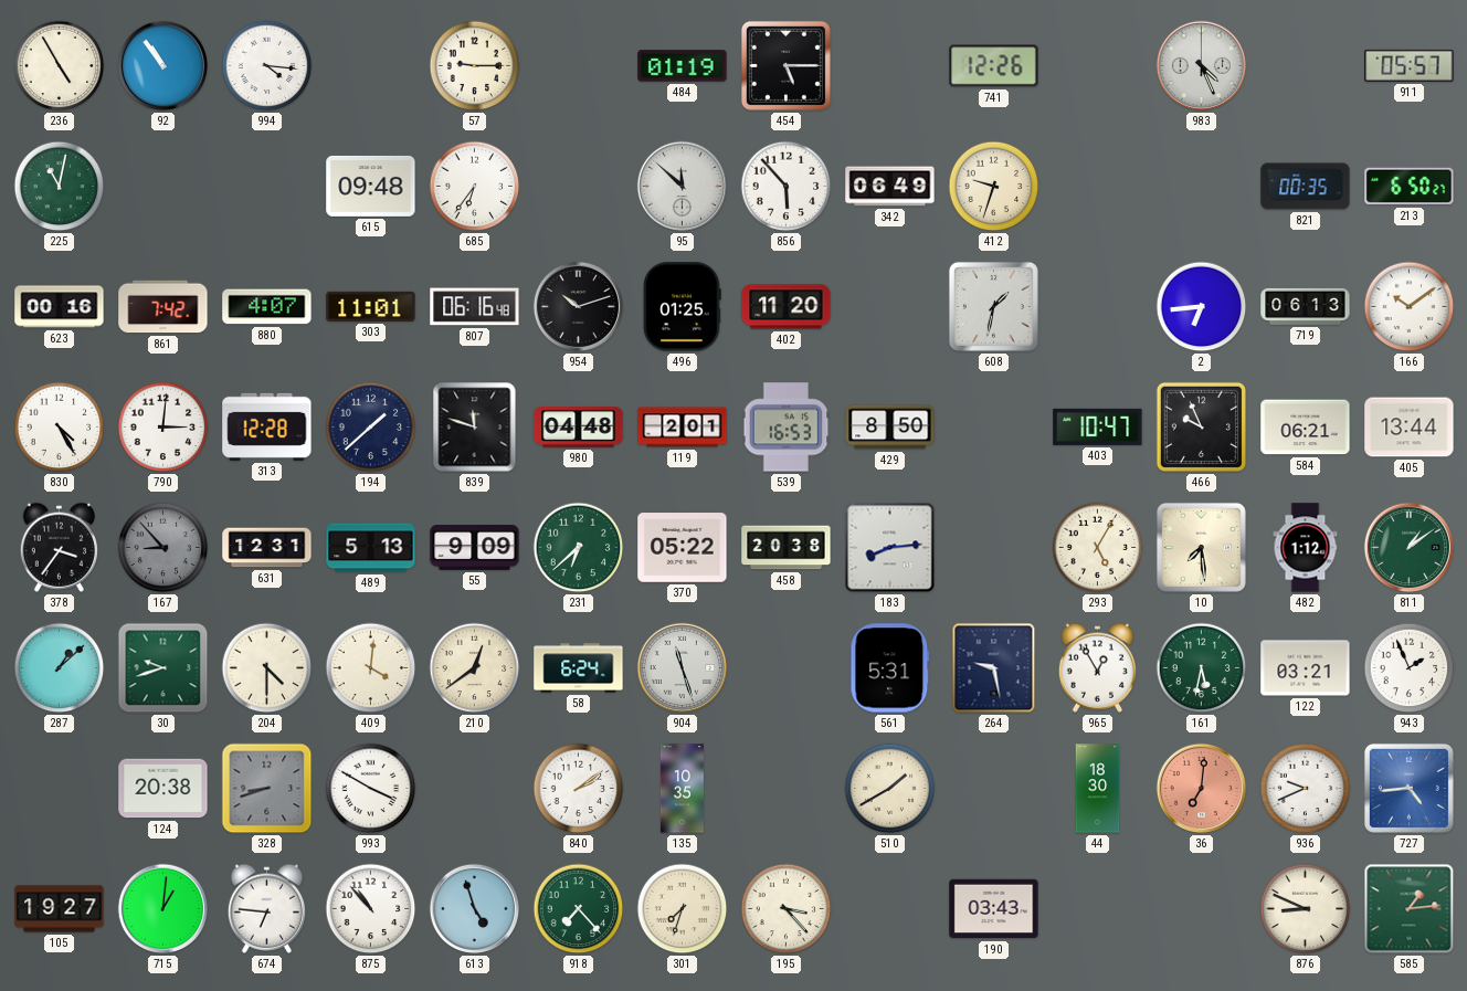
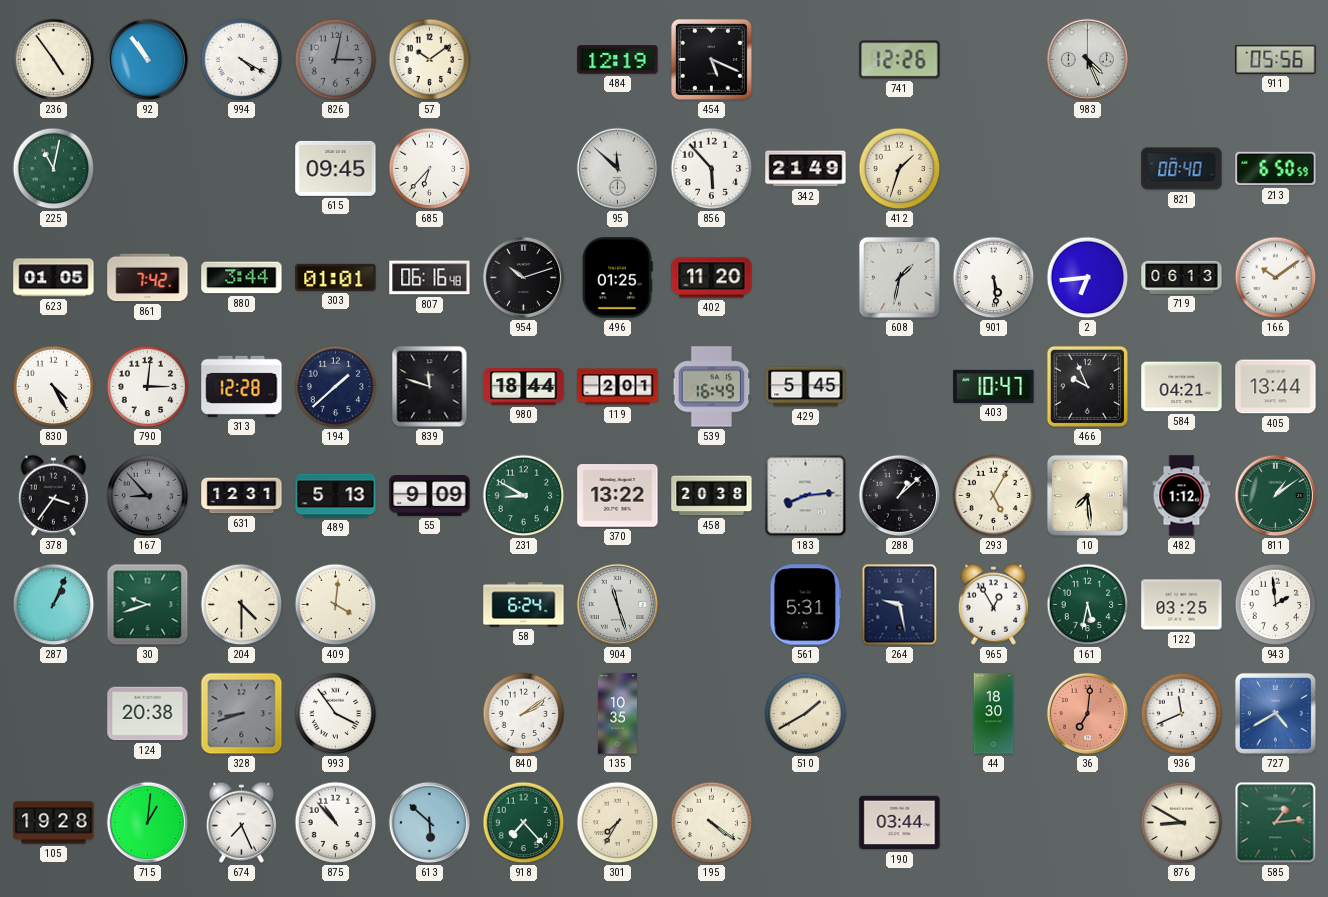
236: 4:55 -> 4:54
994: 4:16 -> 4:20
826: none -> 3:02
57: 9:15 -> 10:09
484: 01:19 -> 12:19
454: 5:15 -> 5:19
911: 05:57 -> 05:56
615: 09:48 -> 09:45
685: 6:36 -> 6:37
342: 06:49 -> 21:49
412: 9:33 -> 1:33
821: 00:35 -> 00:40
213: 6:50:27 -> 6:50:59
623: 00:16 -> 01:05
880: 4:07 -> 3:44
303: 11:01 -> 01:01
901: none -> 5:29
980: 04:48 -> 18:44
539: 16:53 -> 16:49
429: 8:50 -> 5:45
584: 06:21 -> 04:21
231: 6:38 -> 8:50
370: 05:22 -> 13:22
288: none -> 1:08
287: 1:08 -> 1:04
210: 12:39 -> none
122: 03:21 -> 03:25
943: 1:56 -> 1:59
993: 3:50 -> 3:54
936: 9:41 -> 11:41
727: 4:44 -> 4:40
105: 19:27 -> 19:28
674: 6:46 -> 7:26
613: 4:57 -> 5:52
301: 7:33 -> 7:35
195: 3:23 -> 4:21
190: 03:43 -> 03:44
876: 8:49 -> 8:50
